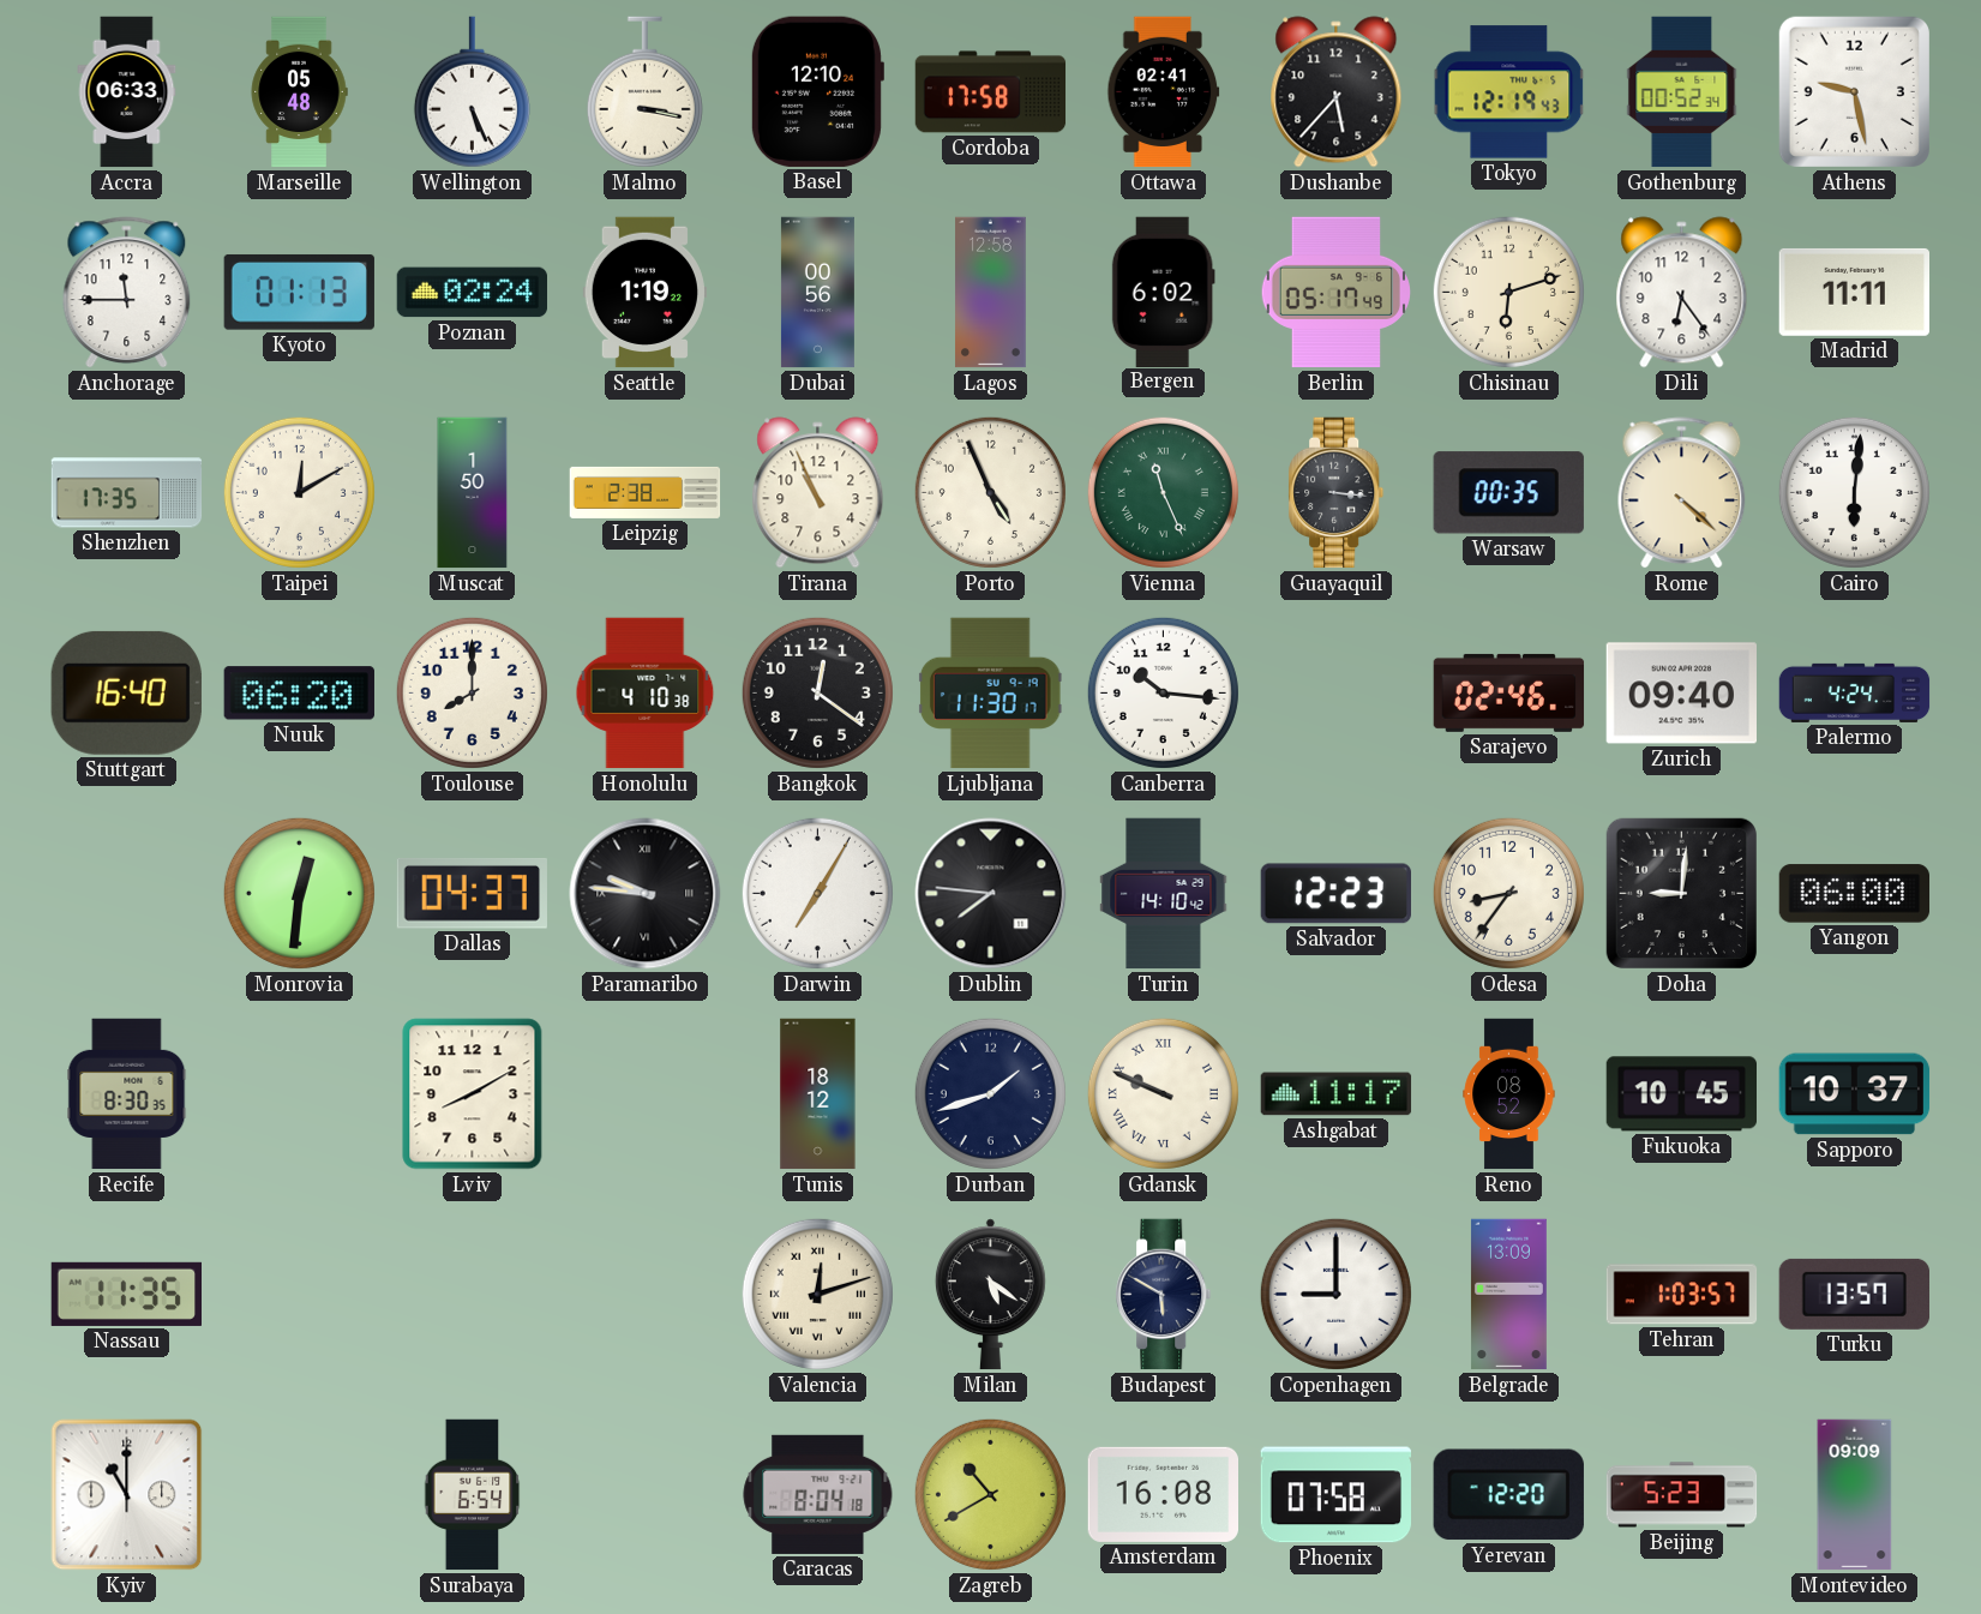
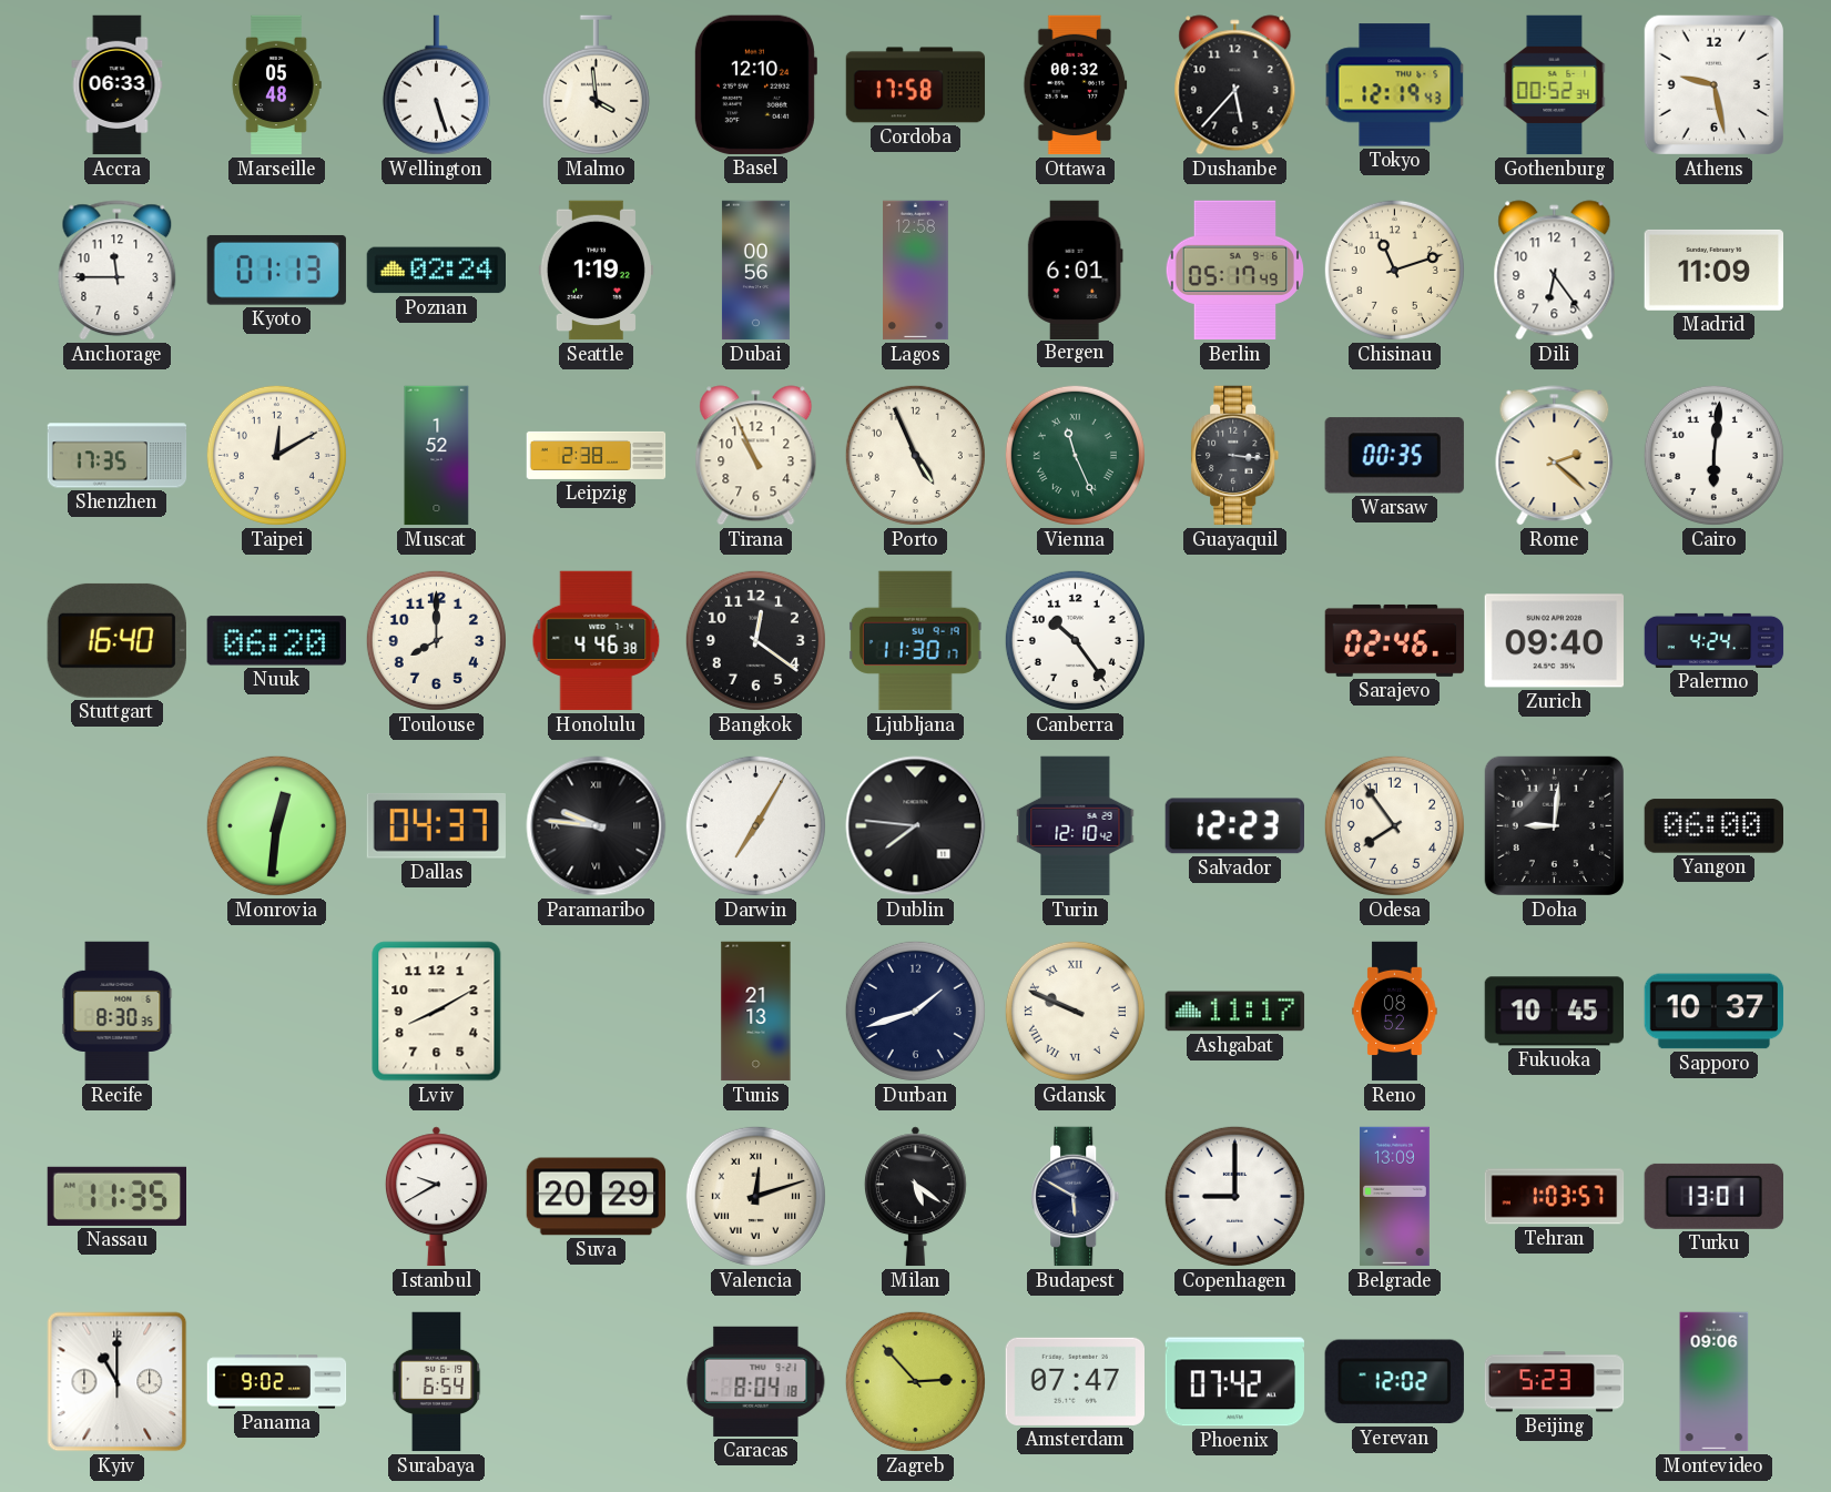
Wellington: 5:26 -> 5:27
Malmo: 3:17 -> 3:59
Ottawa: 02:41 -> 00:32
Bergen: 6:02 -> 6:01
Chisinau: 6:12 -> 11:12
Madrid: 11:11 -> 11:09
Muscat: 1:50 -> 1:52
Rome: 4:22 -> 2:22
Honolulu: 4:10 -> 4:46
Canberra: 10:16 -> 10:24
Turin: 14:10 -> 12:10
Odesa: 8:36 -> 7:54
Tunis: 18:12 -> 21:13
Istanbul: none -> 9:40
Suva: none -> 20:29
Turku: 13:57 -> 13:01
Panama: none -> 9:02
Zagreb: 10:40 -> 2:53
Amsterdam: 16:08 -> 07:47
Phoenix: 07:58 -> 07:42
Yerevan: 12:20 -> 12:02
Montevideo: 09:09 -> 09:06
